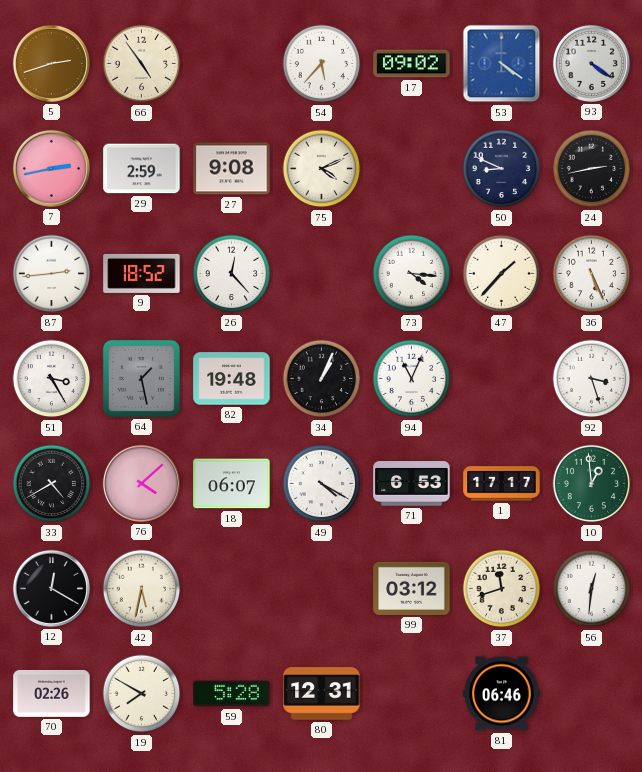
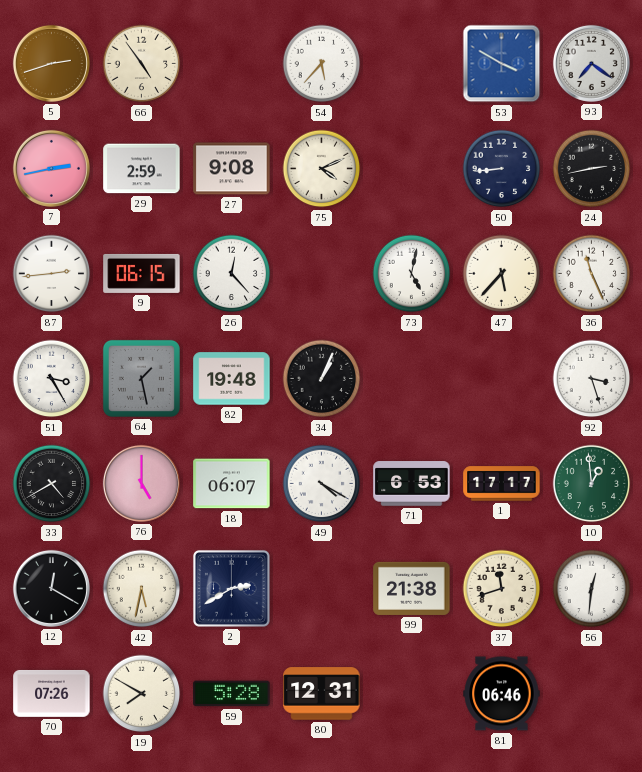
17: 09:02 -> none
53: 4:21 -> 3:50
93: 4:21 -> 7:21
50: 8:49 -> 8:44
9: 18:52 -> 06:15
73: 4:16 -> 5:02
47: 1:37 -> 5:37
36: 5:26 -> 11:26
94: 11:04 -> none
76: 4:08 -> 5:00
2: none -> 2:40
99: 03:12 -> 21:38
70: 02:26 -> 07:26
